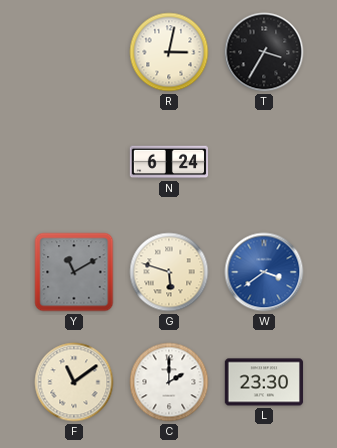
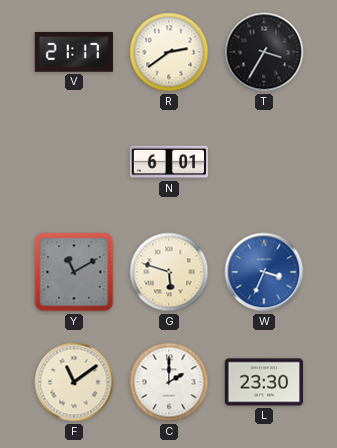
V: none -> 21:17
R: 3:02 -> 2:39
N: 6:24 -> 6:01
W: 3:39 -> 3:34
